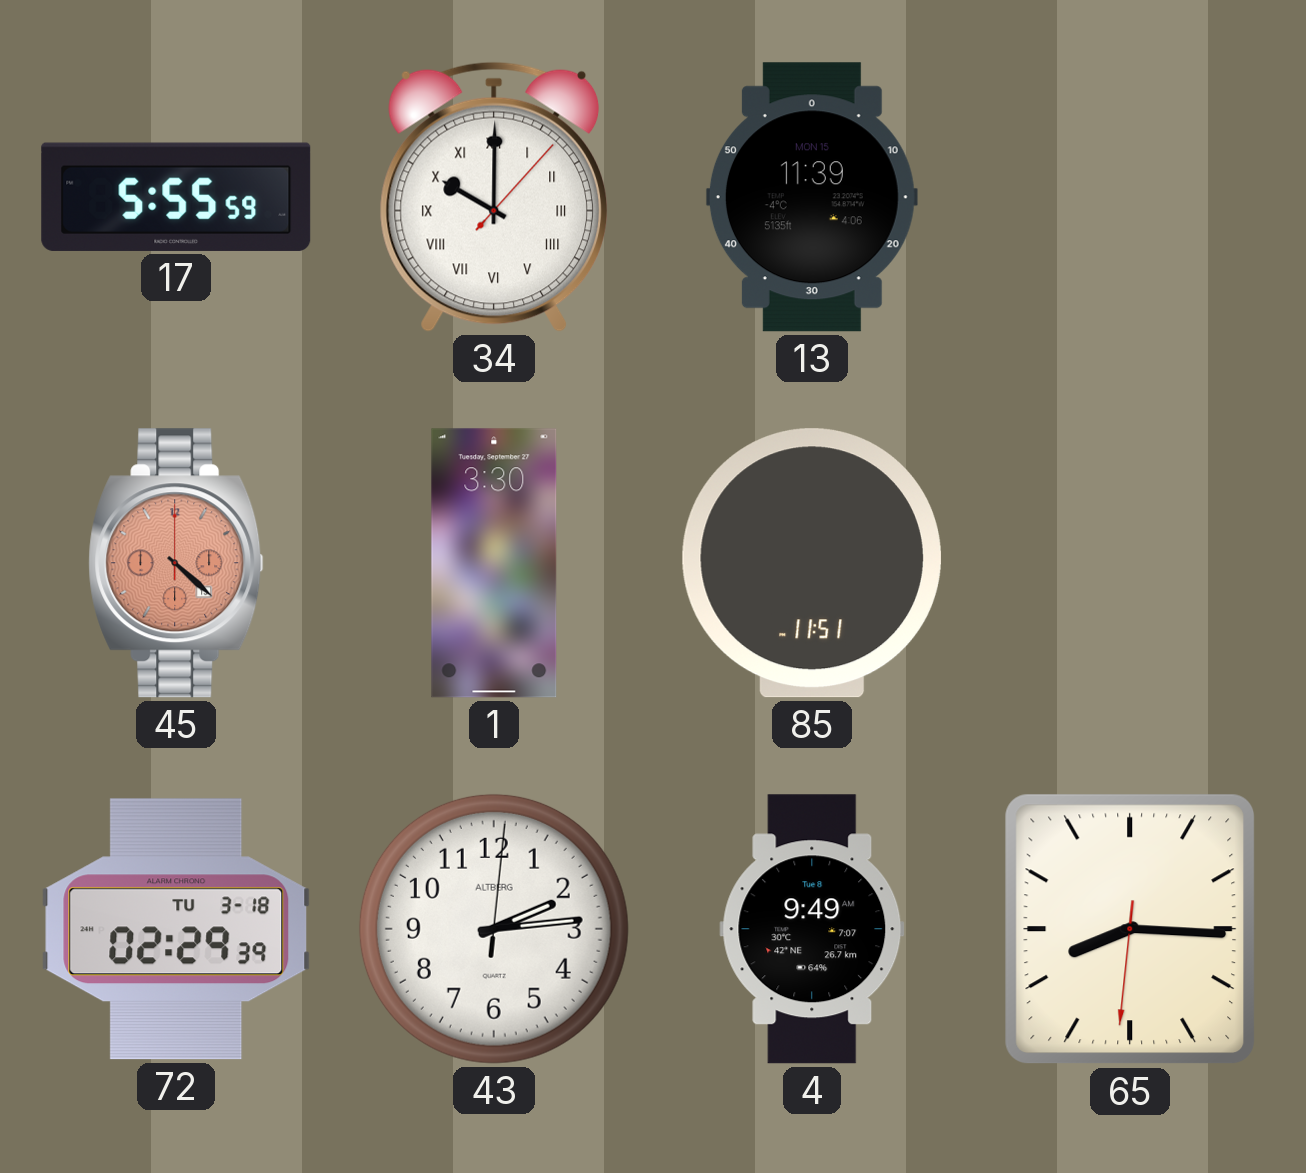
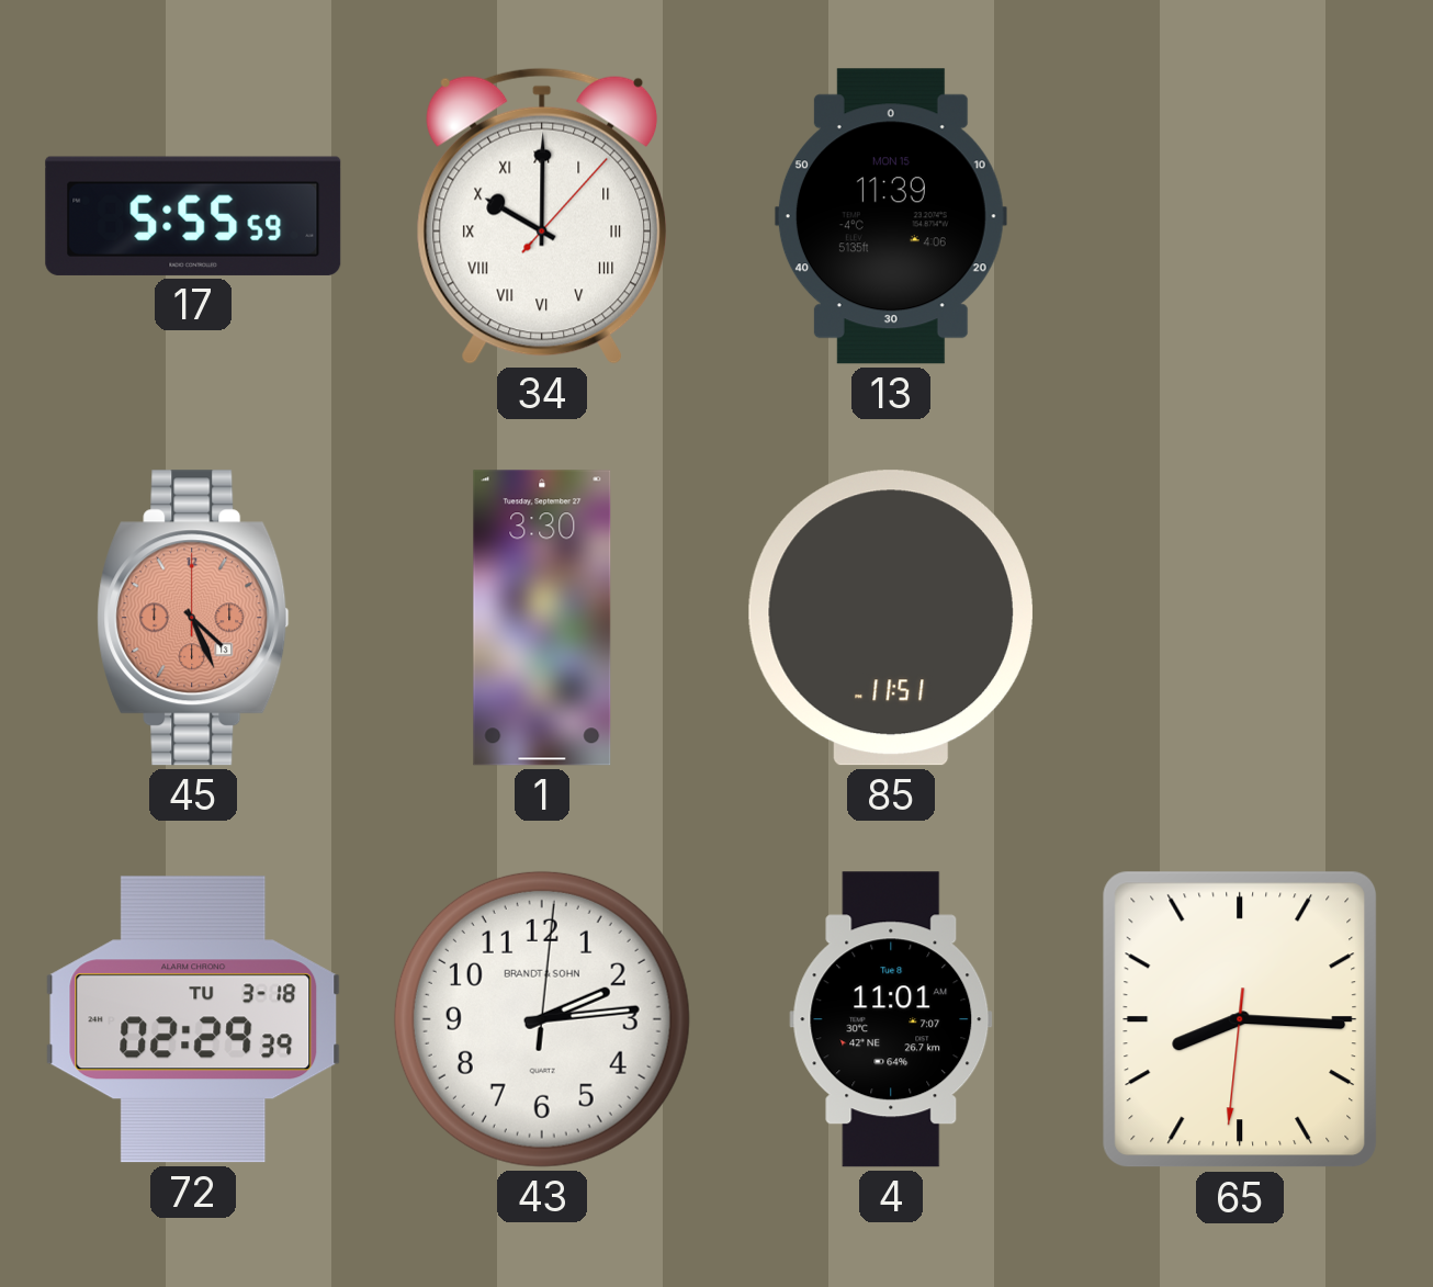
45: 4:22 -> 4:26
43 brand: ALTBERG -> BRANDT & SOHN
4: 9:49 -> 11:01
